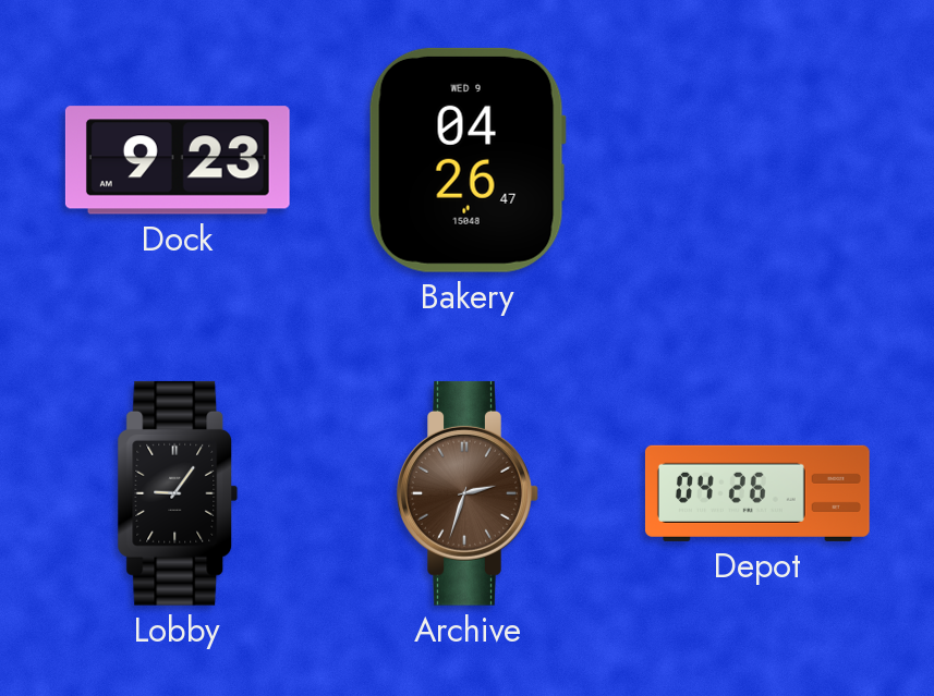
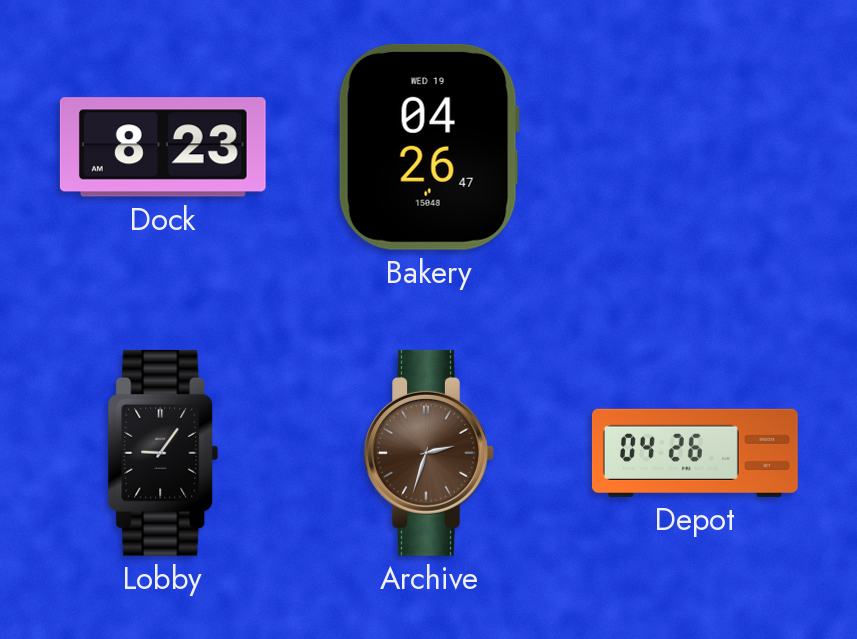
Dock: 9:23 -> 8:23
Bakery date: WED 9 -> WED 19
